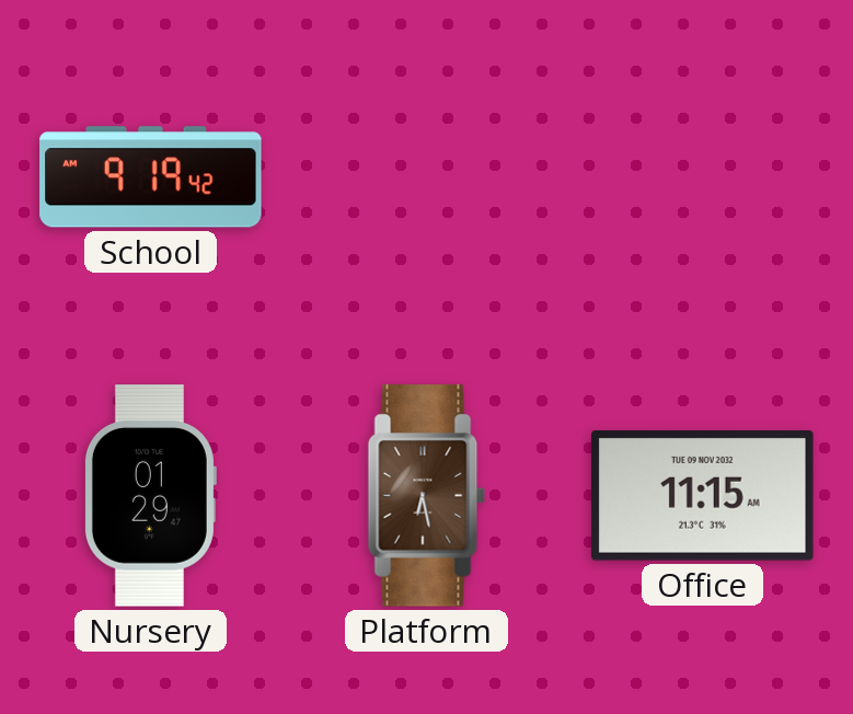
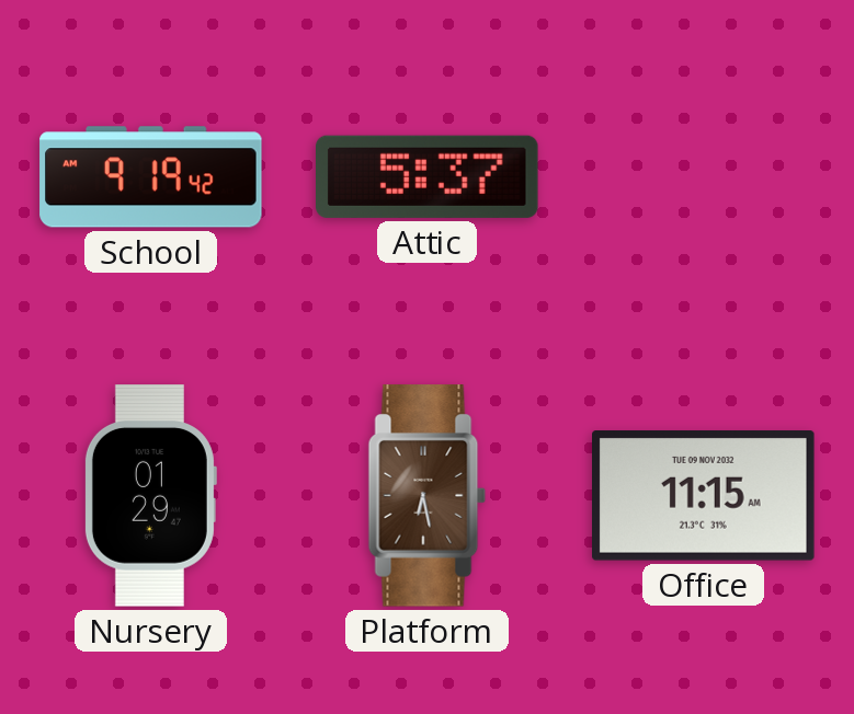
Attic: none -> 5:37
